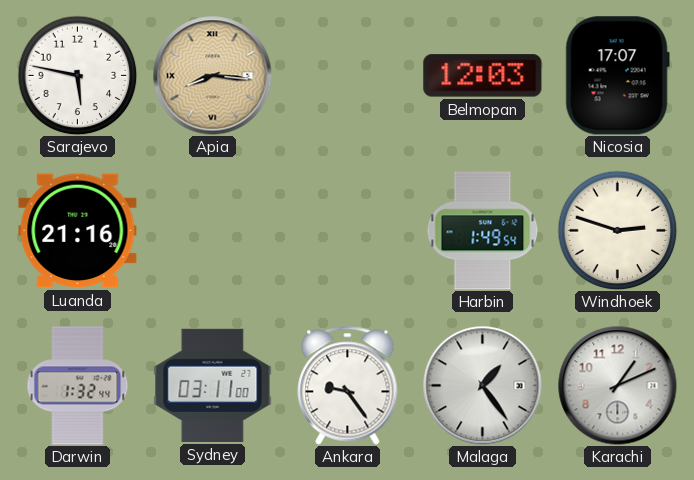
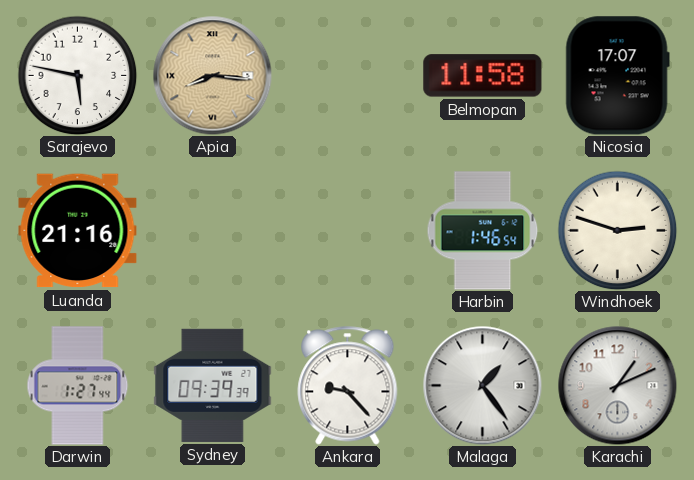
Belmopan: 12:03 -> 11:58
Harbin: 1:49 -> 1:46
Darwin: 1:32 -> 1:27
Sydney: 03:11 -> 09:39
Ankara: 9:24 -> 9:23
